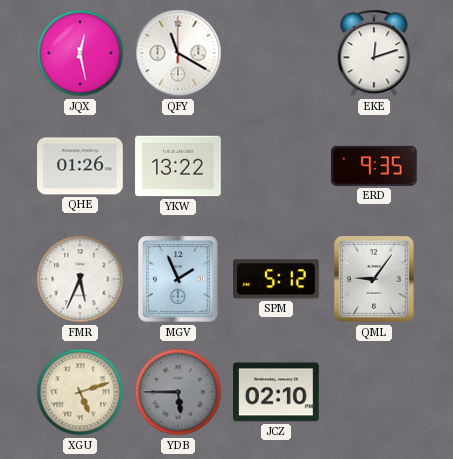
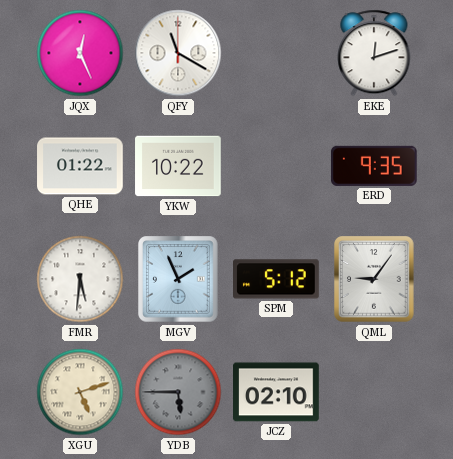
JQX: 12:28 -> 12:26
QHE: 01:26 -> 01:22
YKW: 13:22 -> 10:22
FMR: 5:34 -> 5:31
